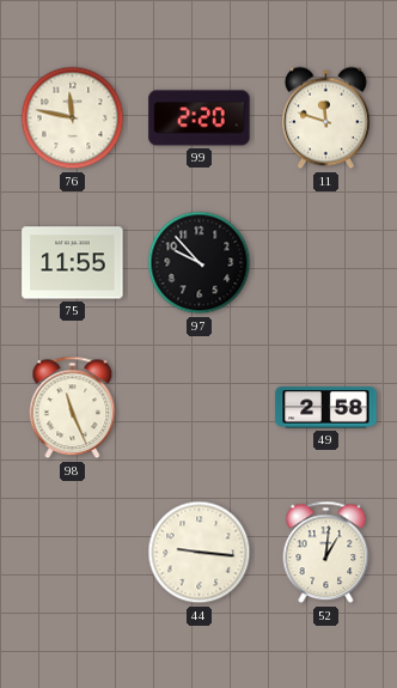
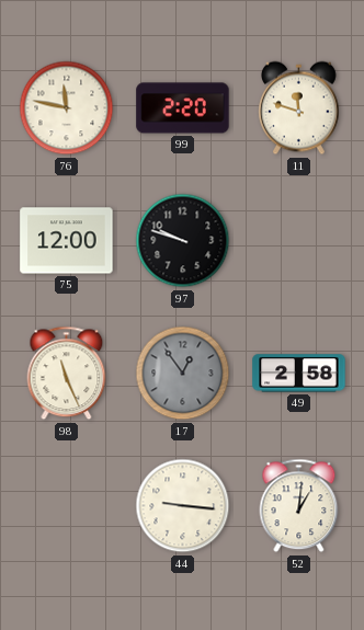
75: 11:55 -> 12:00
97: 9:53 -> 9:48
17: none -> 12:54
